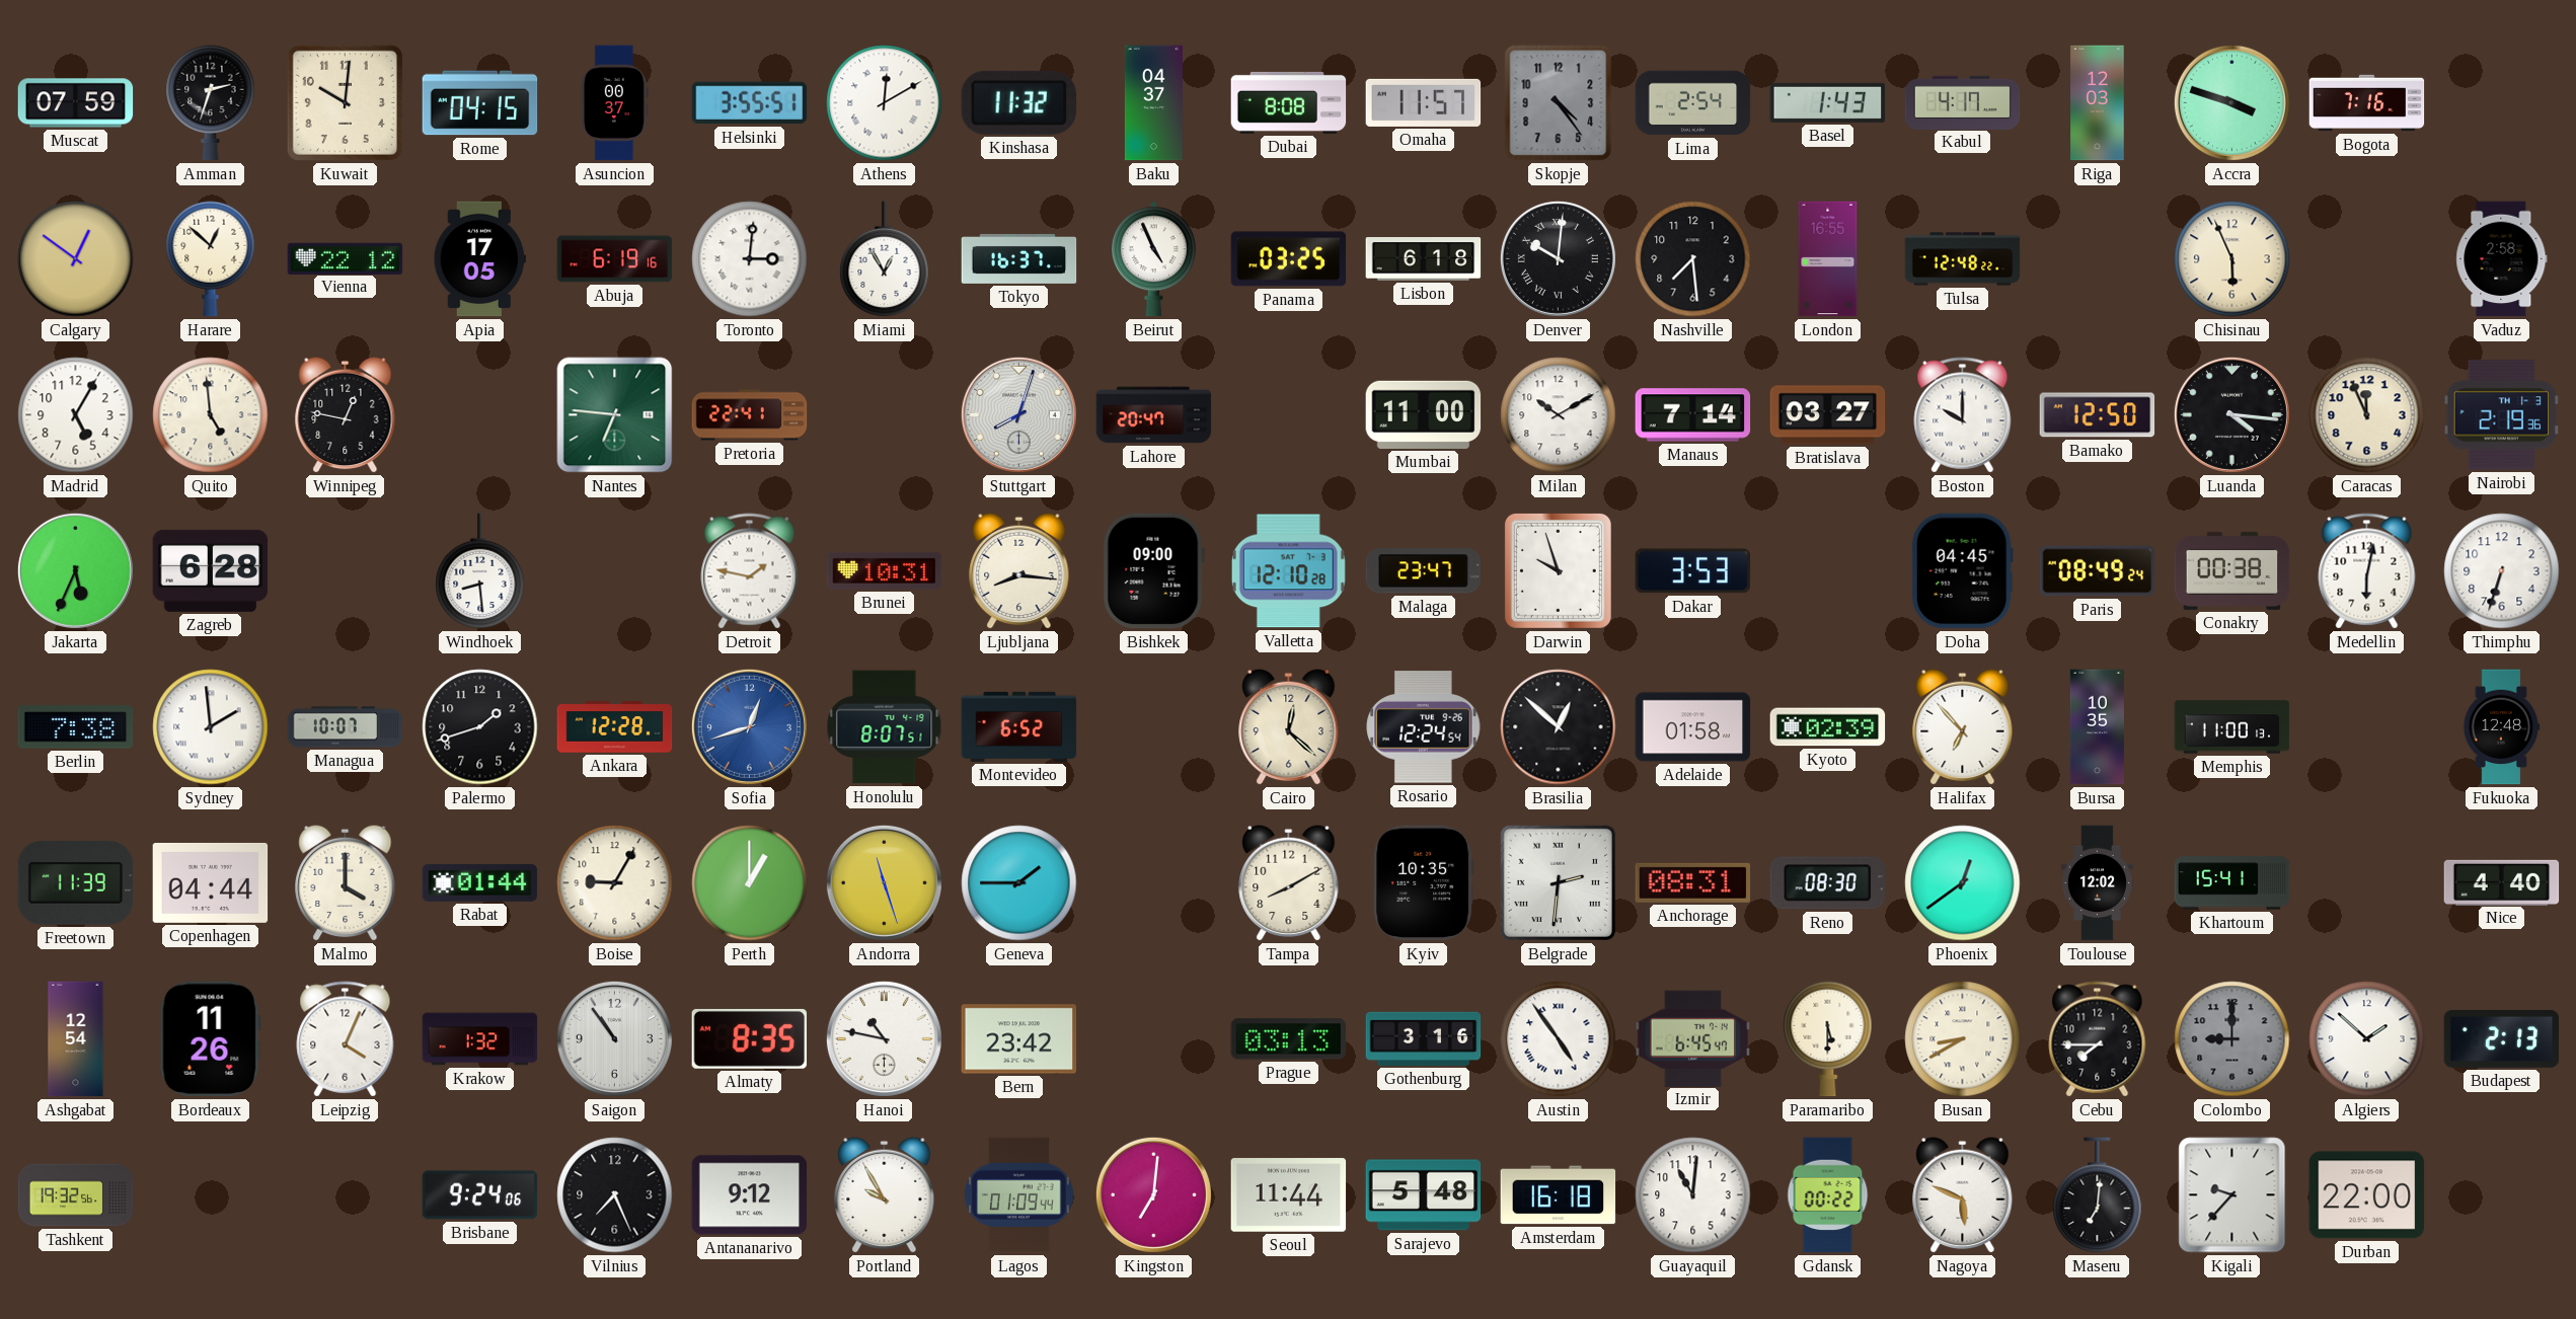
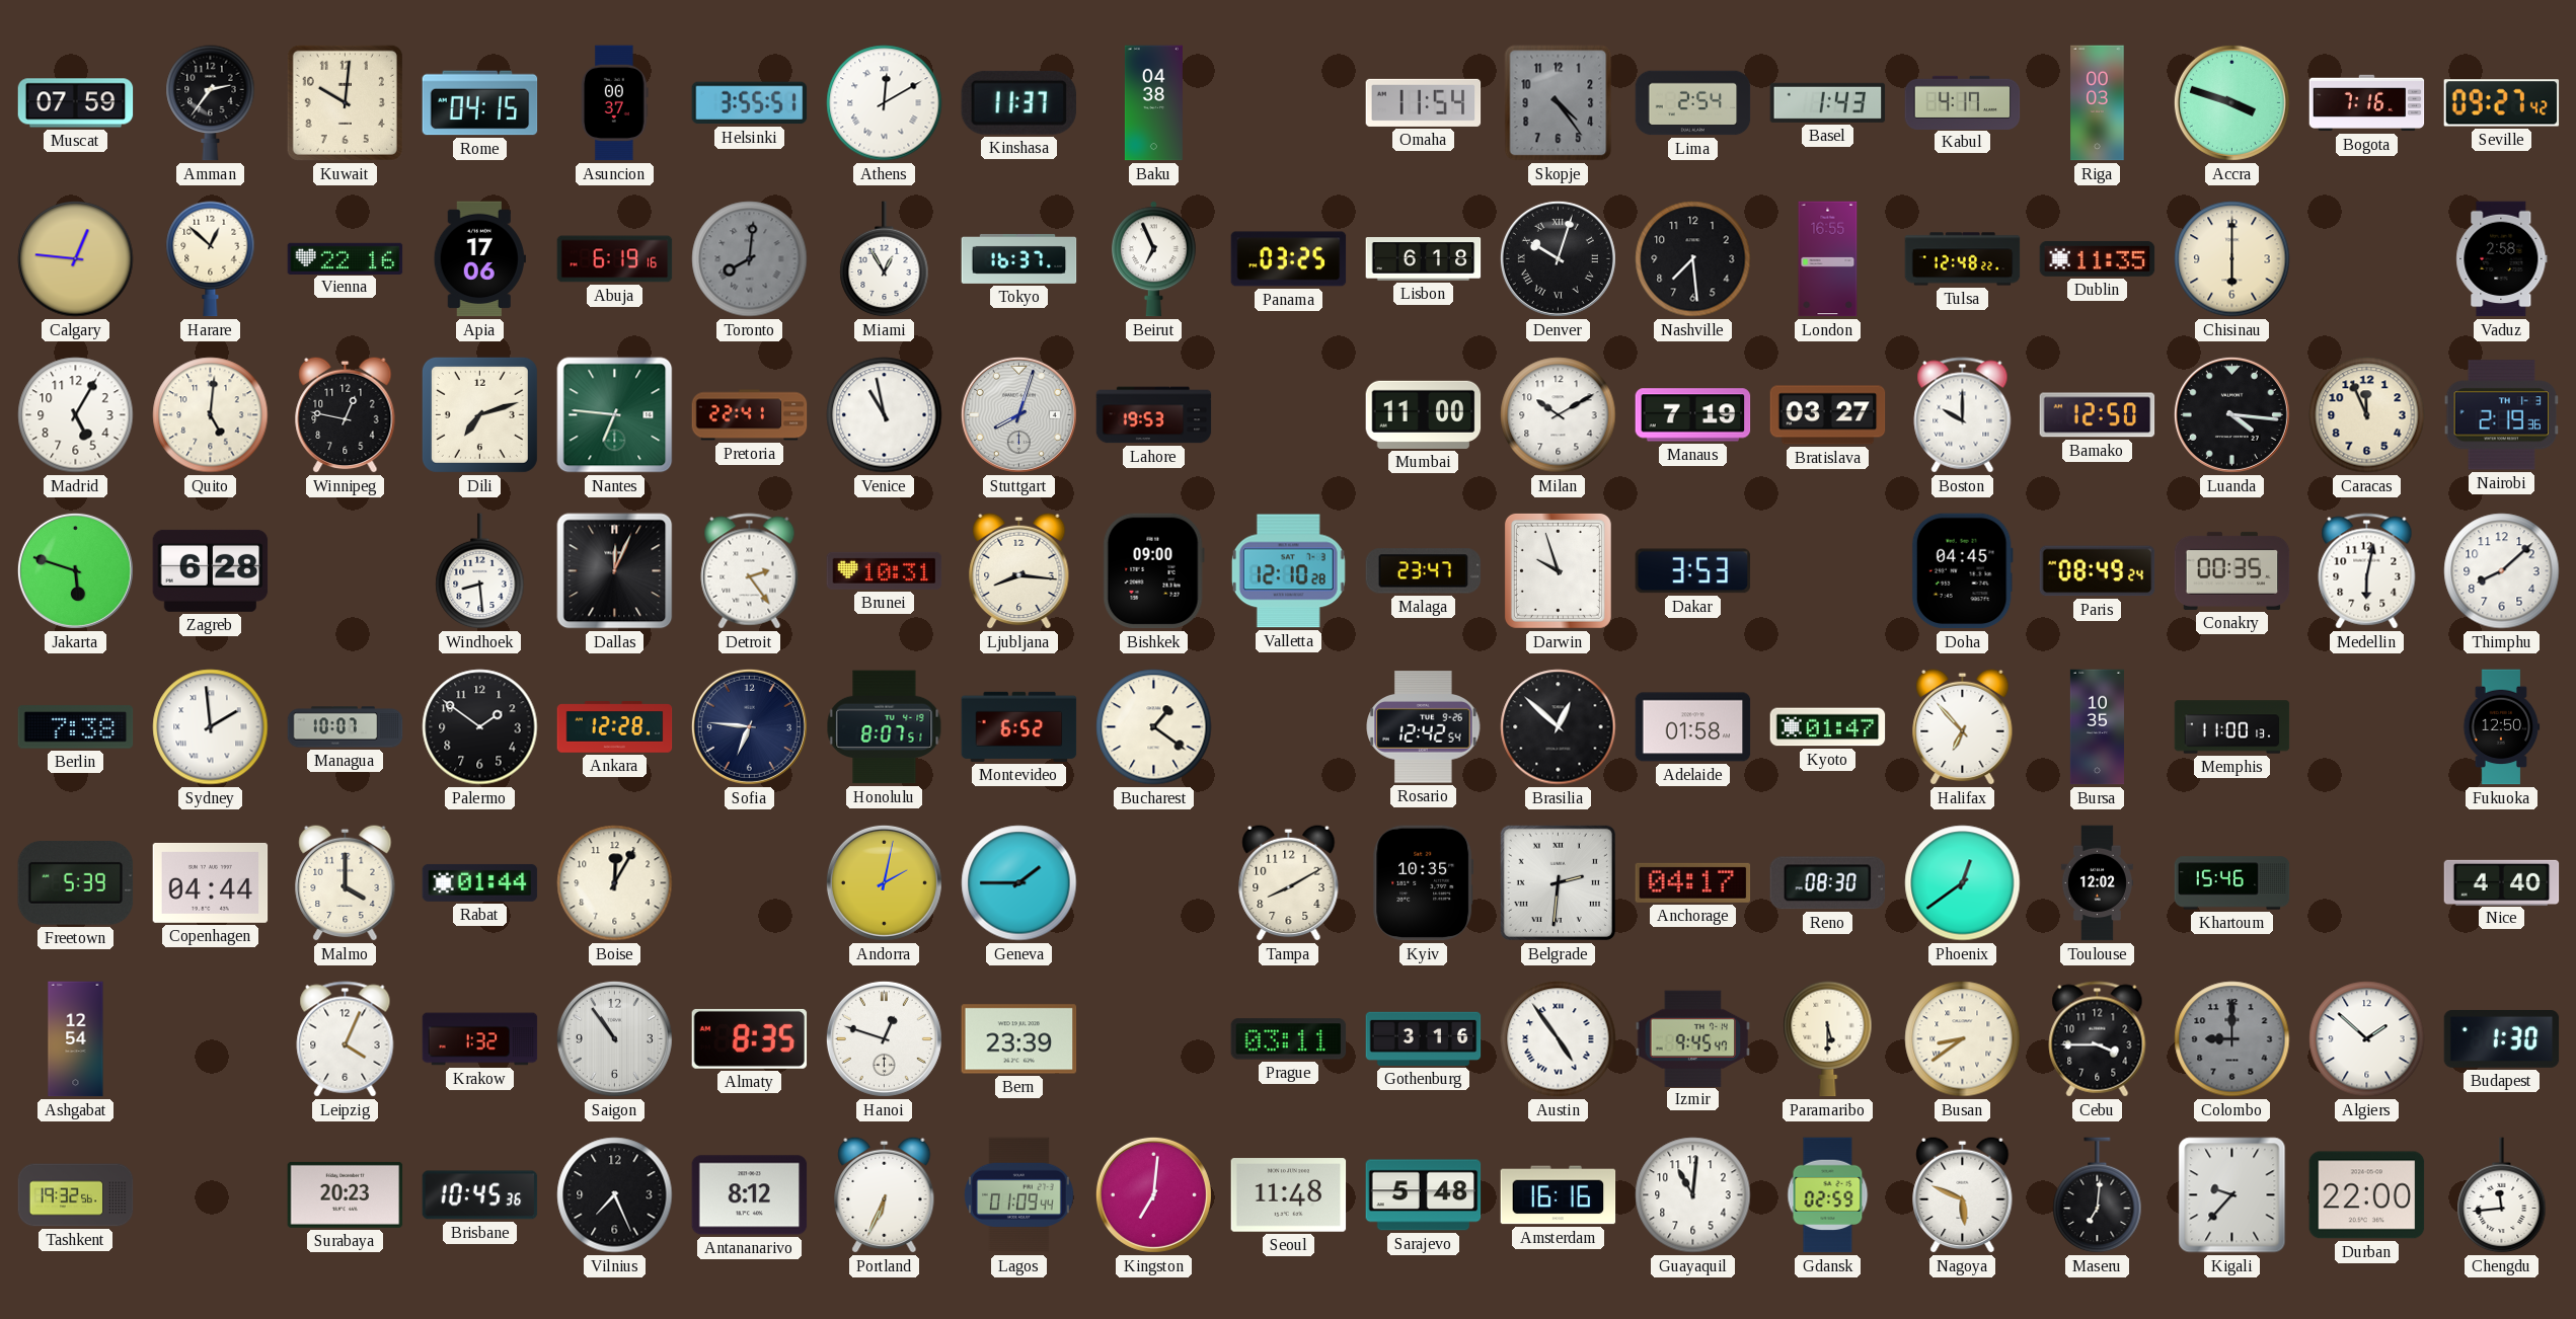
Amman: 2:33 -> 2:36
Kinshasa: 11:32 -> 11:37
Baku: 04:37 -> 04:38
Dubai: 8:08 -> none
Omaha: 11:57 -> 11:54
Riga: 12:03 -> 00:03
Seville: none -> 09:27
Calgary: 12:51 -> 12:46
Vienna: 22:12 -> 22:16
Apia: 17:05 -> 17:06
Toronto: 3:01 -> 8:01
Toronto dial: white -> grey
Beirut: 4:56 -> 6:56
Denver: 10:01 -> 10:03
Dublin: none -> 11:35
Chisinau: 5:56 -> 6:00
Quito: 4:59 -> 5:01
Dili: none -> 7:12
Venice: none -> 10:58
Lahore: 20:47 -> 19:53
Manaus: 7:14 -> 7:19
Jakarta: 5:34 -> 5:48
Dallas: none -> 12:04
Detroit: 1:47 -> 2:24
Conakry: 00:38 -> 00:35
Thimphu: 6:33 -> 8:08
Palermo: 1:42 -> 1:51
Sofia: 12:42 -> 6:46
Sofia dial: blue -> navy
Bucharest: none -> 1:21
Cairo: 12:22 -> none
Rosario: 12:24 -> 12:42
Kyoto: 02:39 -> 01:47
Fukuoka: 12:48 -> 12:50
Freetown: 11:39 -> 5:39
Boise: 9:05 -> 12:05
Perth: 1:00 -> none
Andorra: 11:27 -> 2:02
Anchorage: 08:31 -> 04:17
Khartoum: 15:41 -> 15:46
Bordeaux: 11:26 -> none
Hanoi: 10:47 -> 12:48
Bern: 23:42 -> 23:39
Prague: 03:13 -> 03:11
Izmir: 6:45 -> 9:45
Busan: 8:40 -> 8:39
Cebu: 7:45 -> 3:45
Budapest: 2:13 -> 1:30
Surabaya: none -> 20:23
Brisbane: 9:24 -> 10:45
Antananarivo: 9:12 -> 8:12
Portland: 9:55 -> 6:34
Seoul: 11:44 -> 11:48
Amsterdam: 16:18 -> 16:16
Gdansk: 00:22 -> 02:59
Chengdu: none -> 11:44
